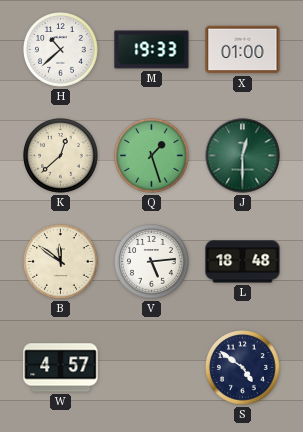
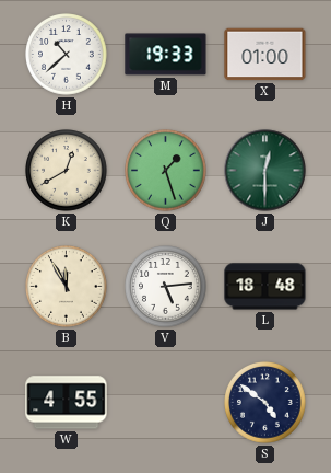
K: 12:38 -> 12:40
B: 11:51 -> 11:55
W: 4:57 -> 4:55
